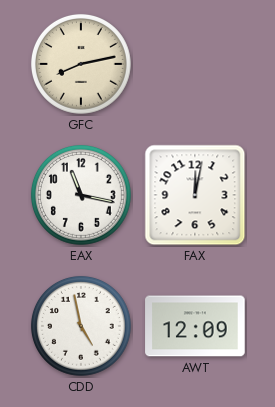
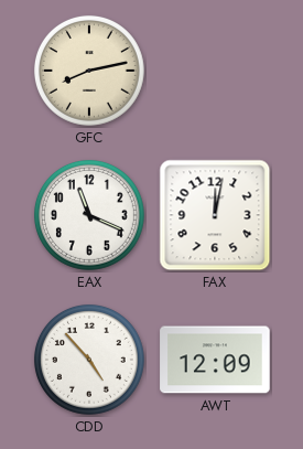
EAX: 11:17 -> 11:19
CDD: 4:58 -> 4:53
